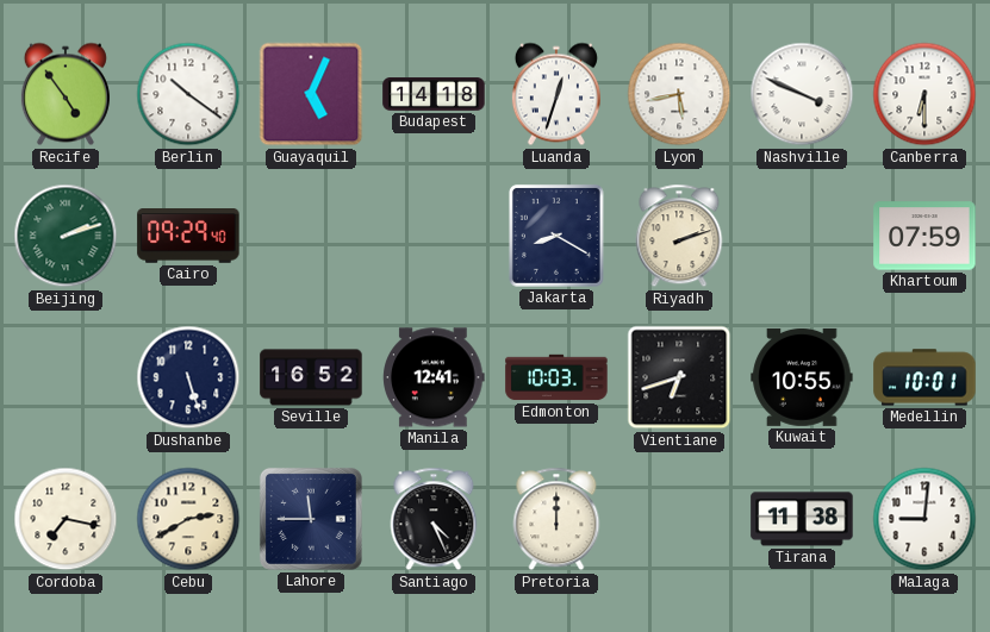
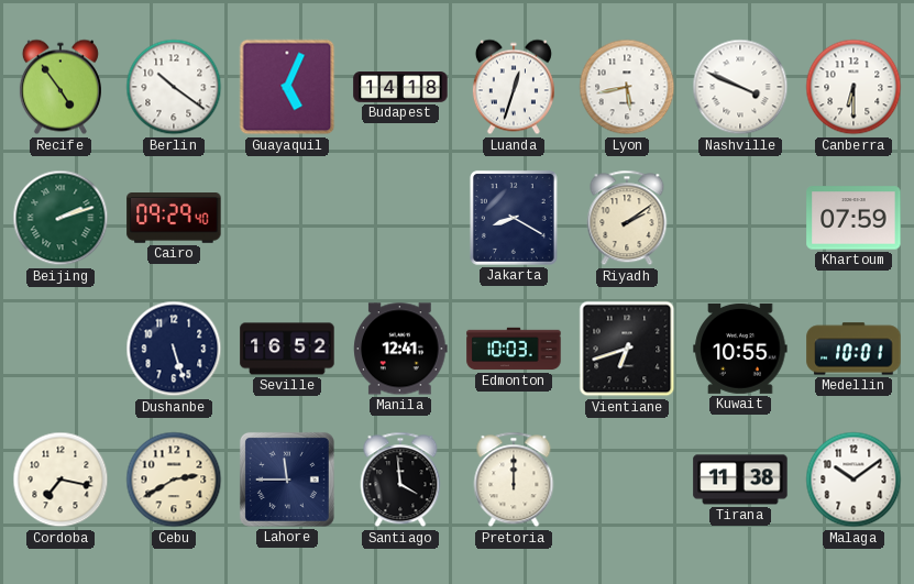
Riyadh: 2:12 -> 2:09
Santiago: 4:26 -> 3:59
Malaga: 9:01 -> 10:09
